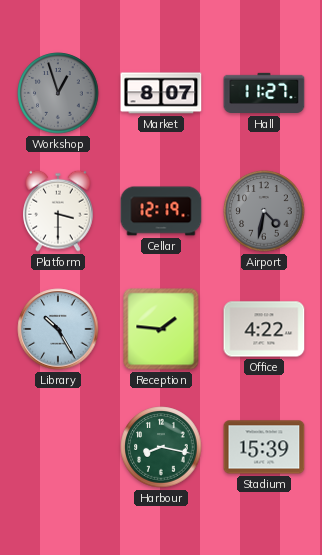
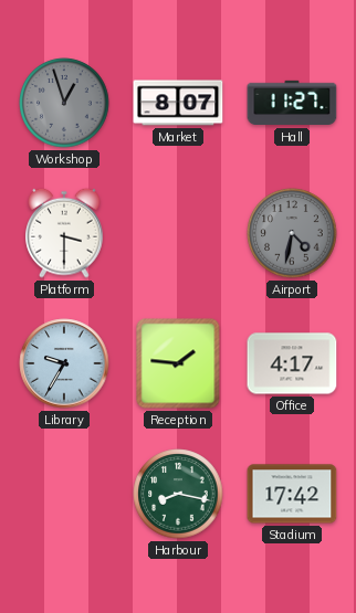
Cellar: 12:19 -> none
Library: 10:25 -> 9:35
Office: 4:22 -> 4:17
Stadium: 15:39 -> 17:42
